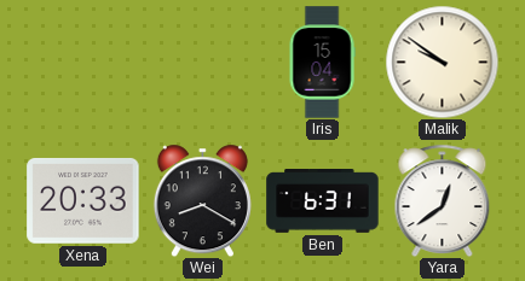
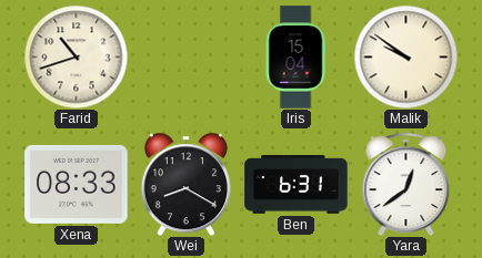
Farid: none -> 10:42
Xena: 20:33 -> 08:33
